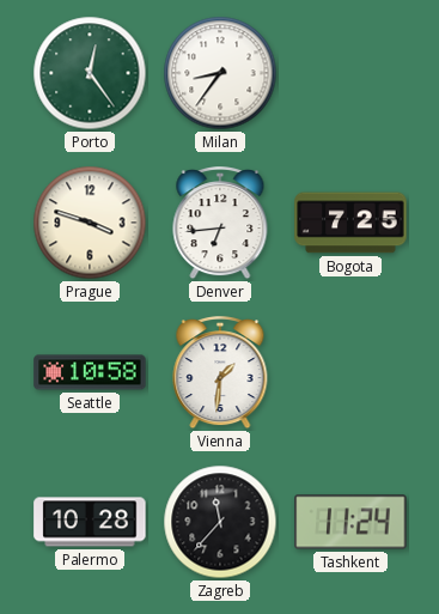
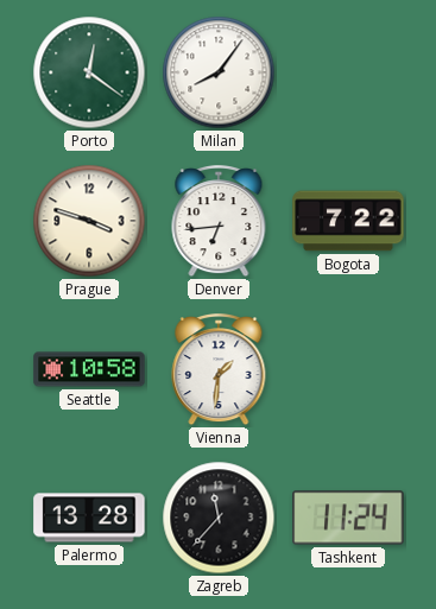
Porto: 12:24 -> 12:21
Milan: 8:36 -> 8:06
Bogota: 7:25 -> 7:22
Palermo: 10:28 -> 13:28
